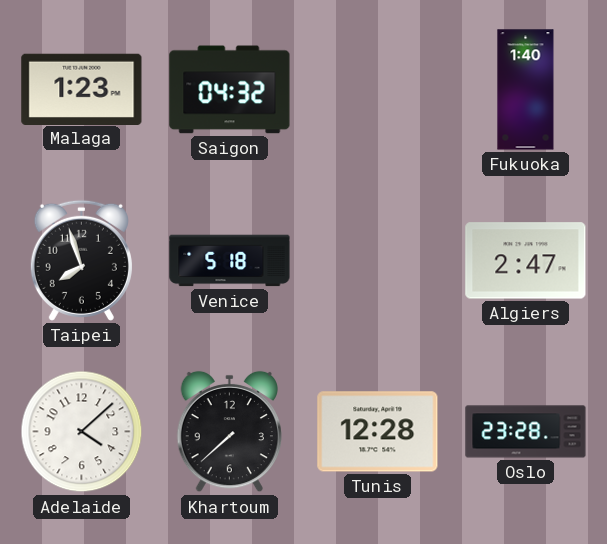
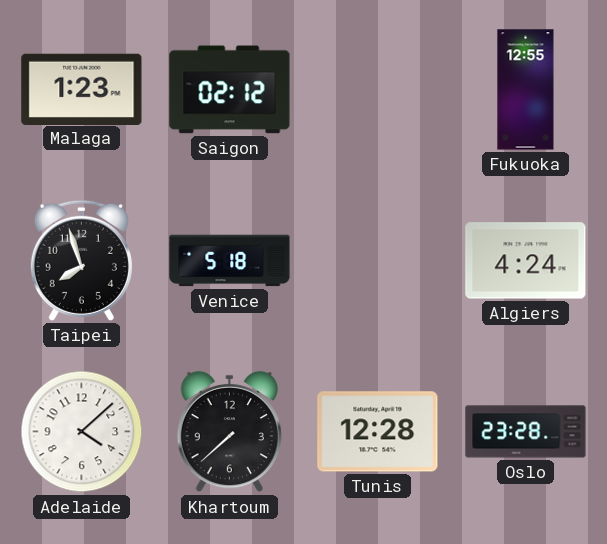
Saigon: 04:32 -> 02:12
Fukuoka: 1:40 -> 12:55
Algiers: 2:47 -> 4:24
